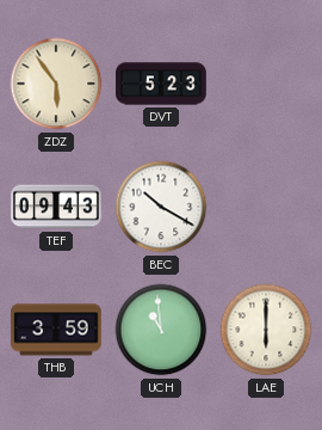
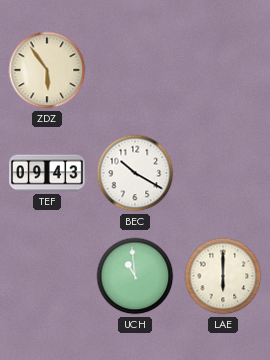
DVT: 5:23 -> none
THB: 3:59 -> none
